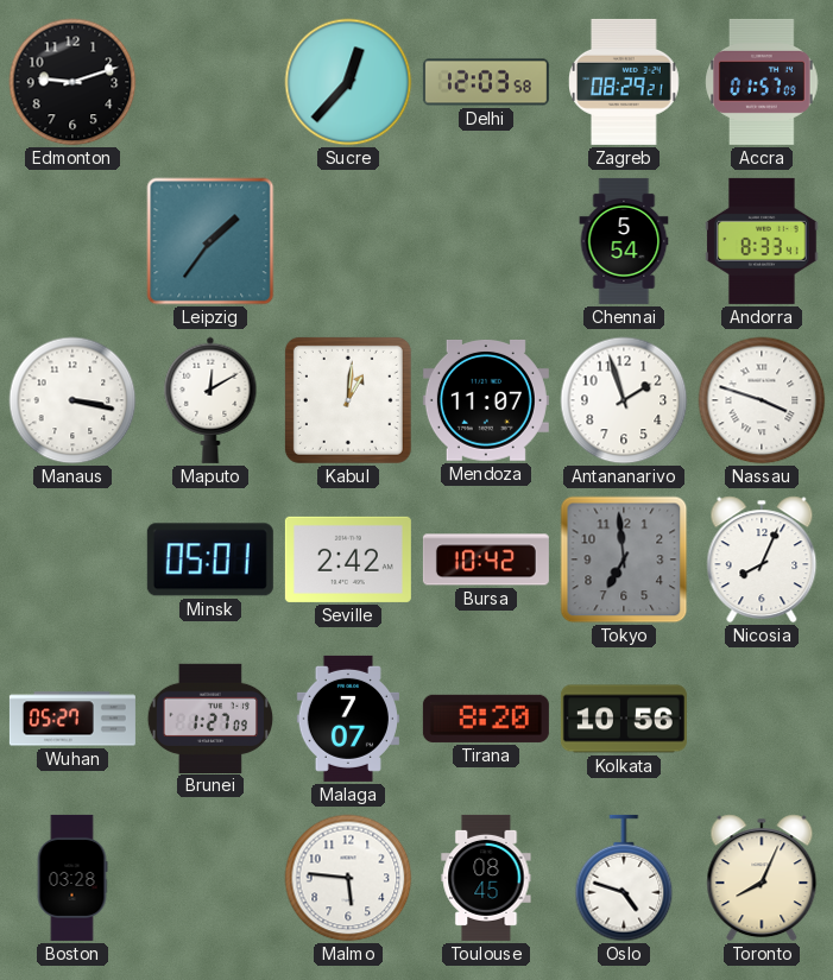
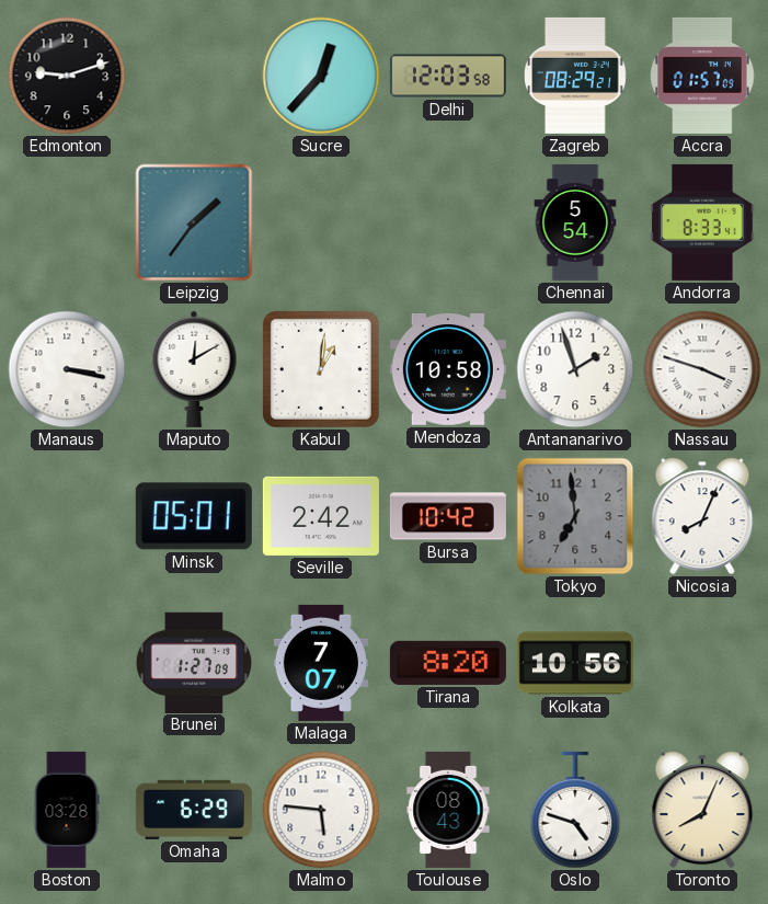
Mendoza: 11:07 -> 10:58
Wuhan: 05:27 -> none
Omaha: none -> 6:29
Toulouse: 08:45 -> 08:43
